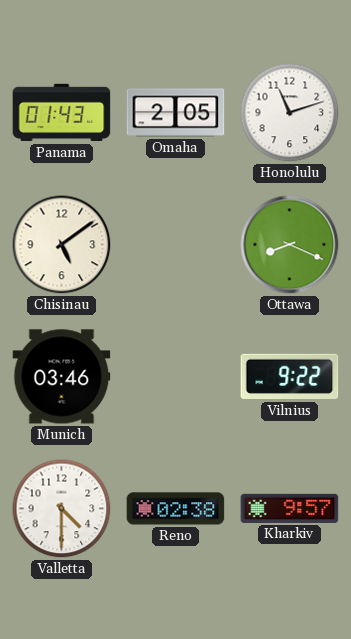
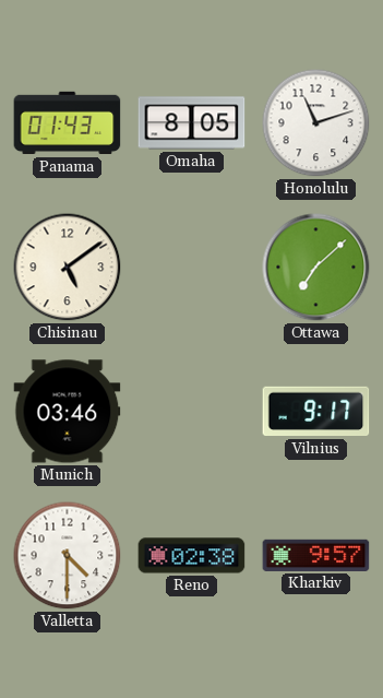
Omaha: 2:05 -> 8:05
Ottawa: 8:19 -> 7:08
Vilnius: 9:22 -> 9:17
